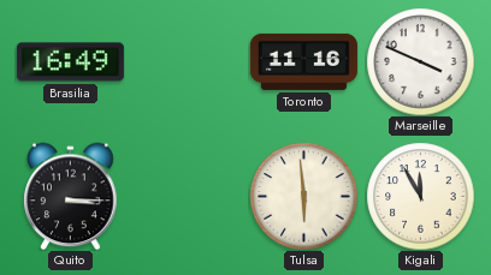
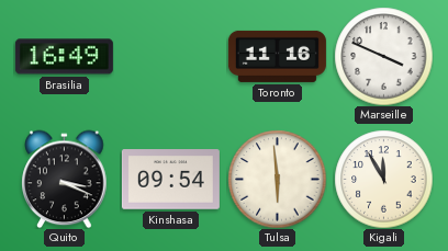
Quito: 3:15 -> 3:19
Kinshasa: none -> 09:54
